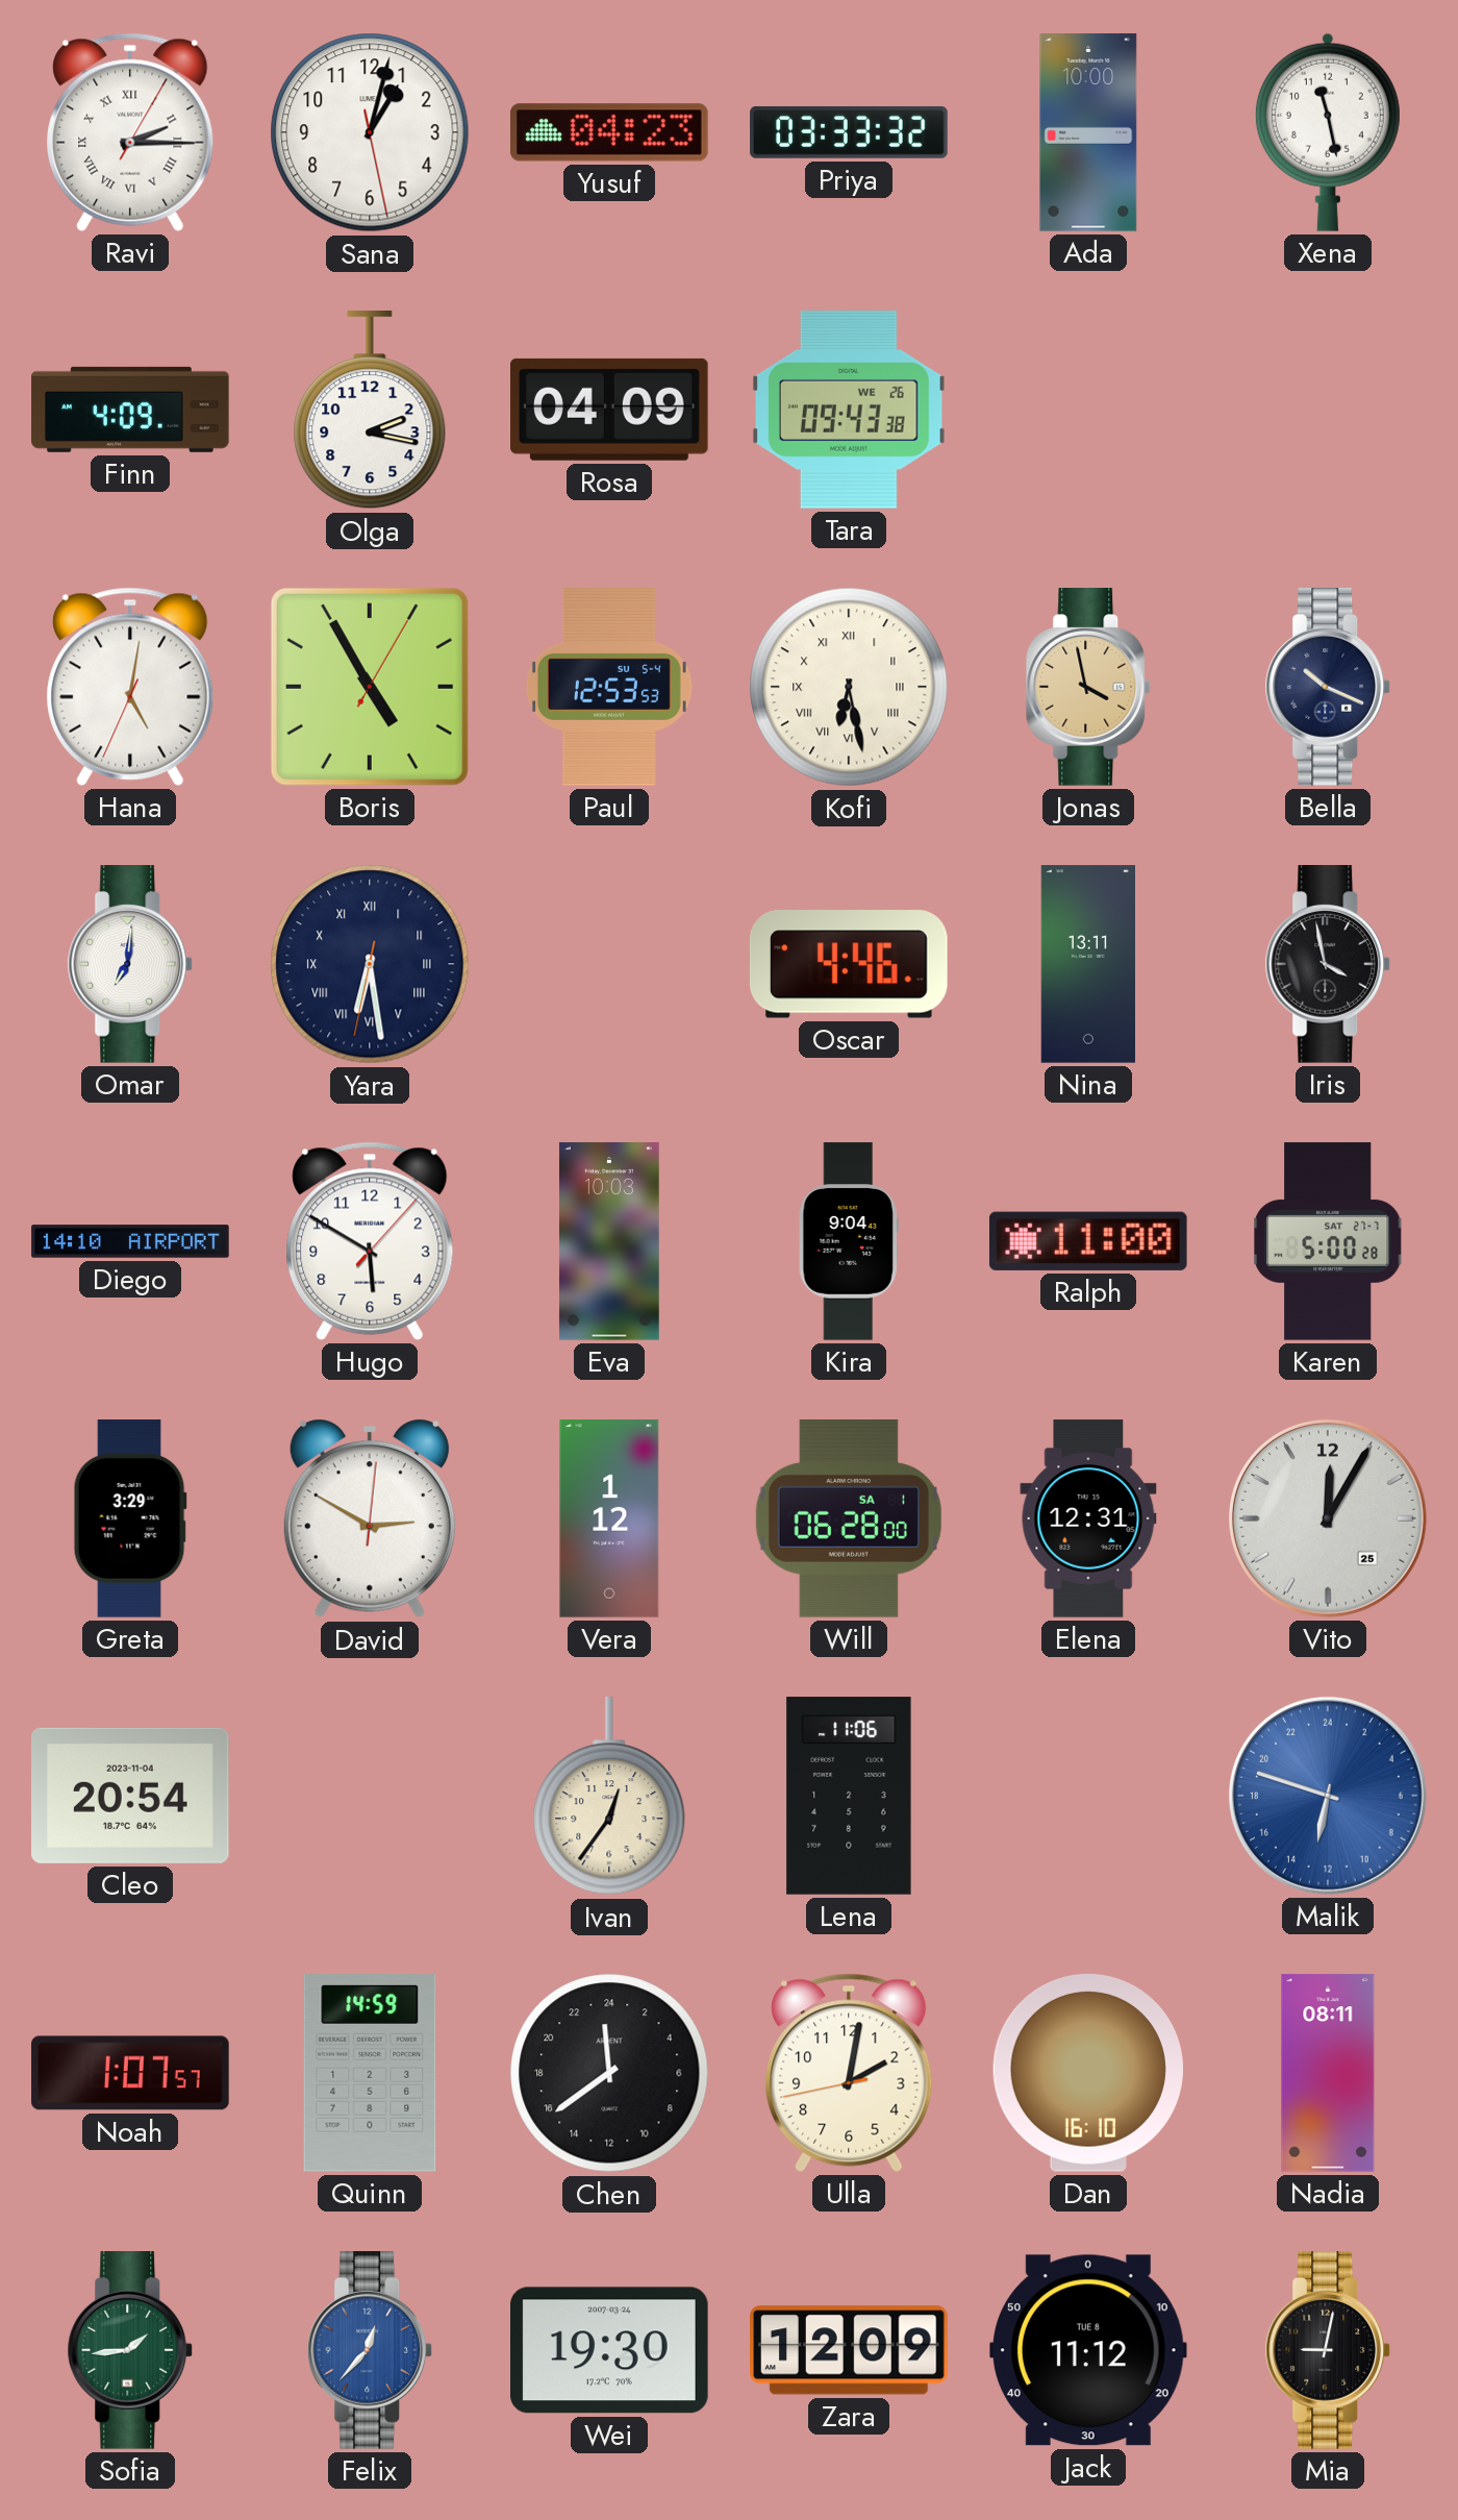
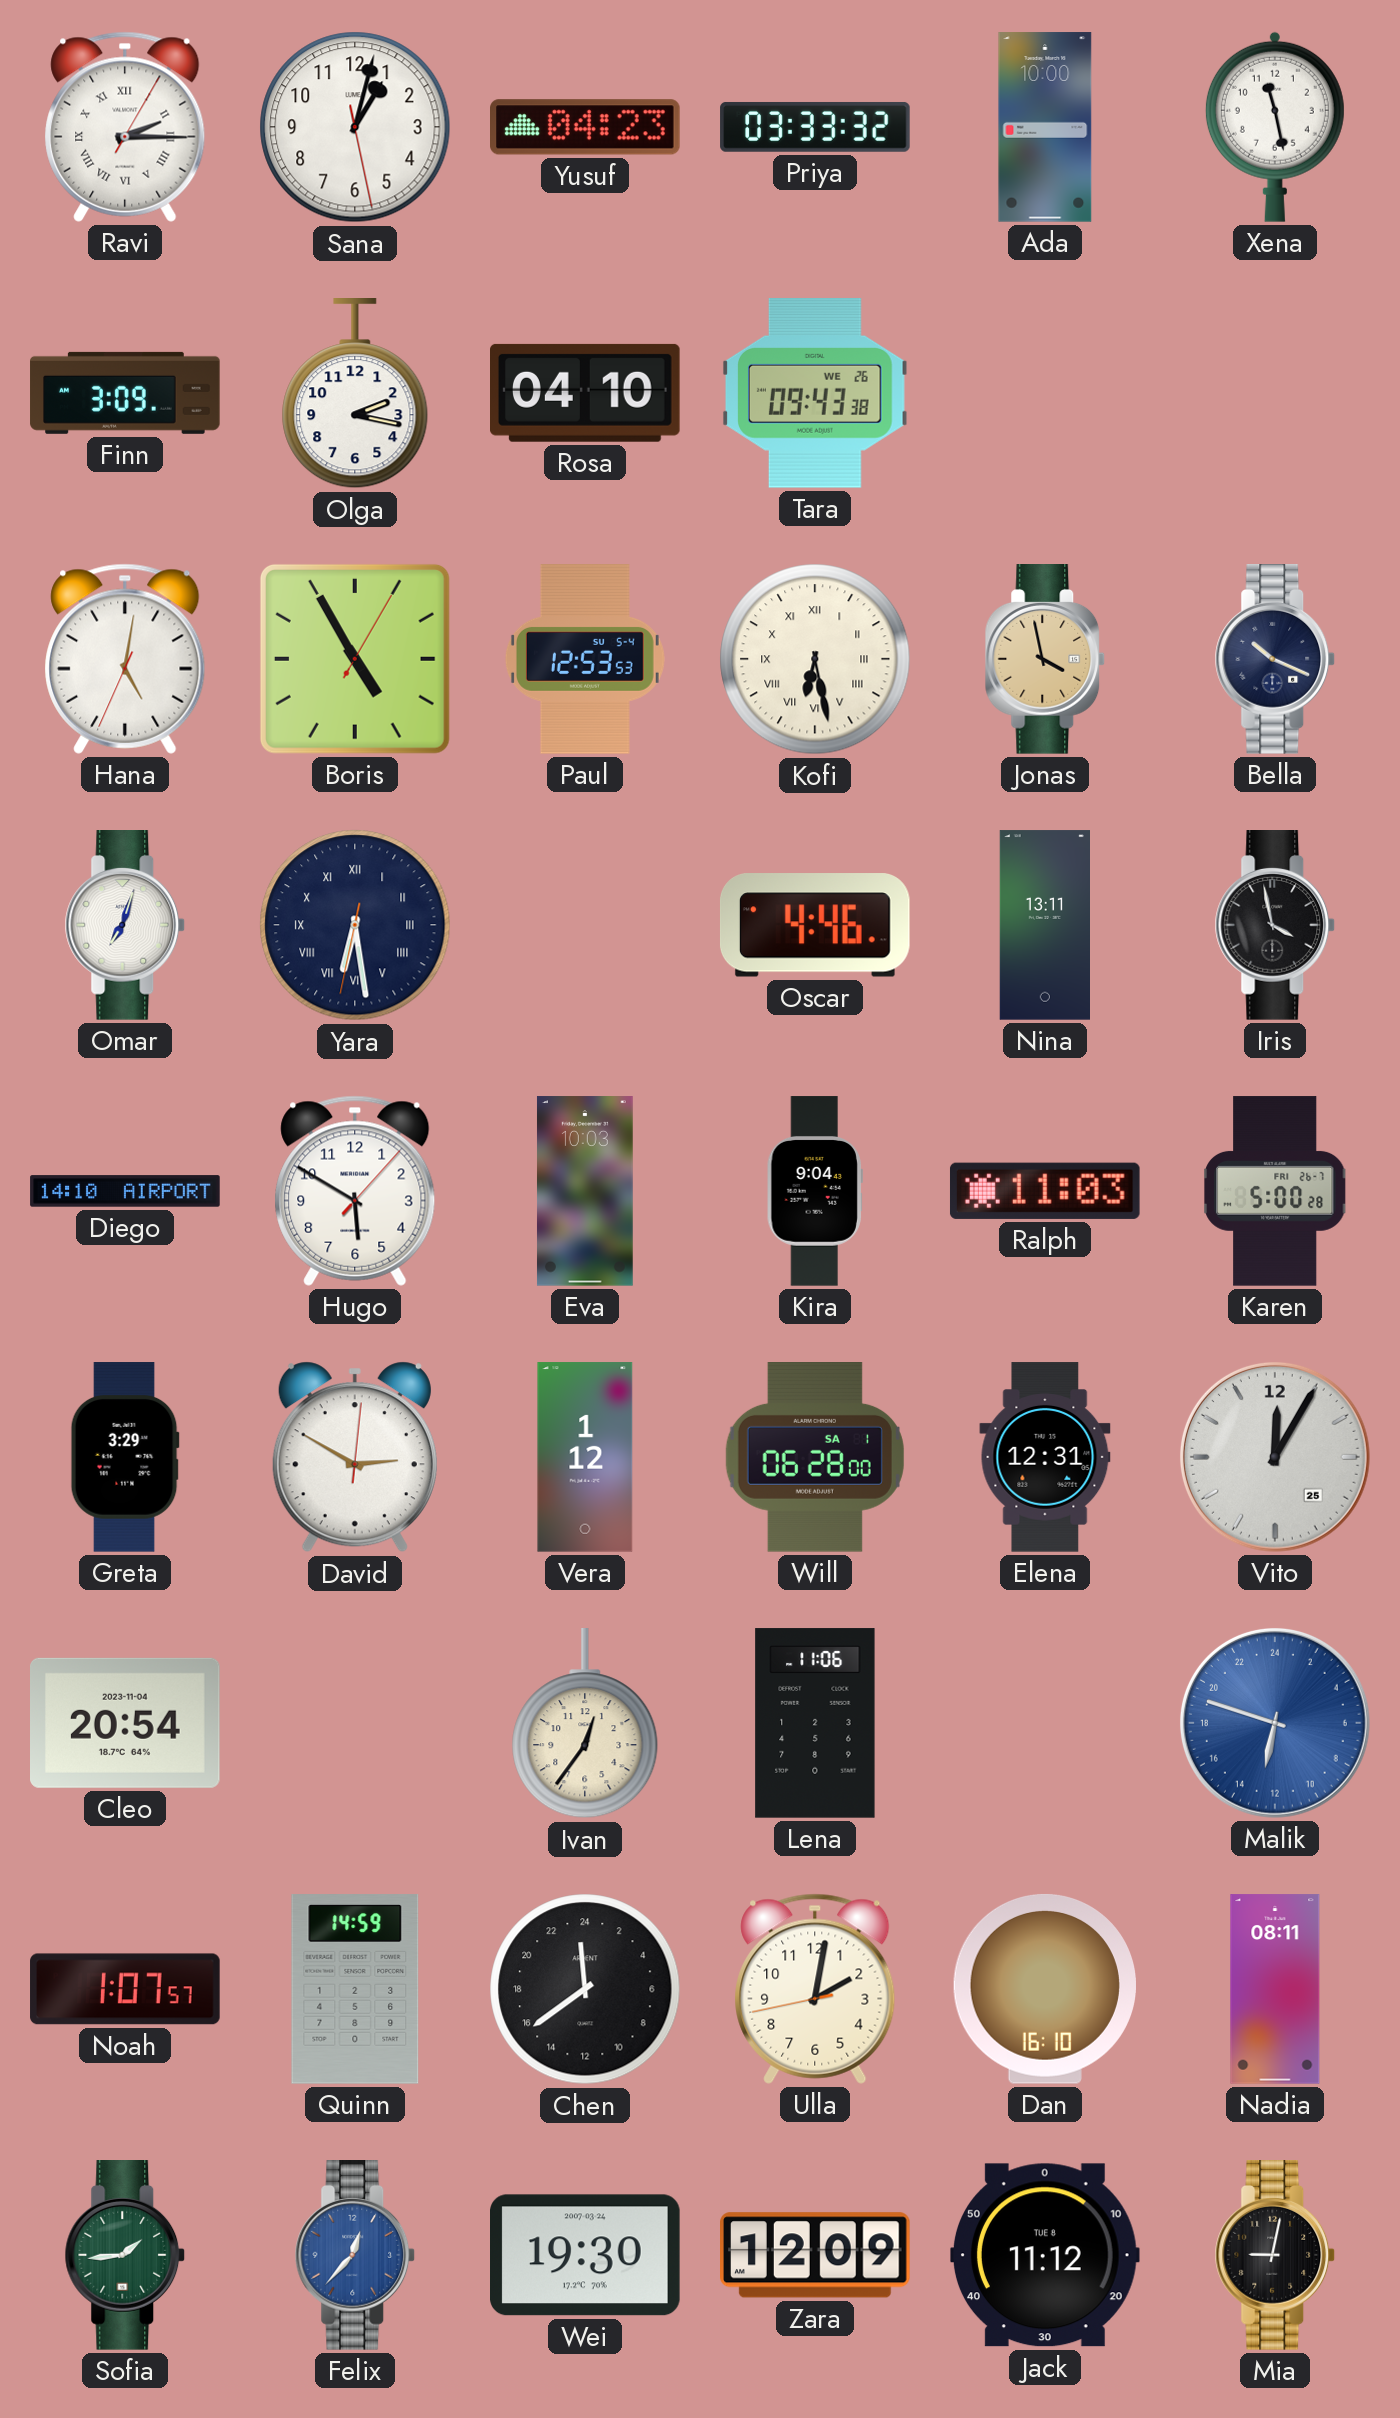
Finn: 4:09 -> 3:09
Rosa: 04:09 -> 04:10
Omar: 7:01 -> 7:03
Ralph: 11:00 -> 11:03
Karen date: SAT 27-7 -> FRI 26-7
